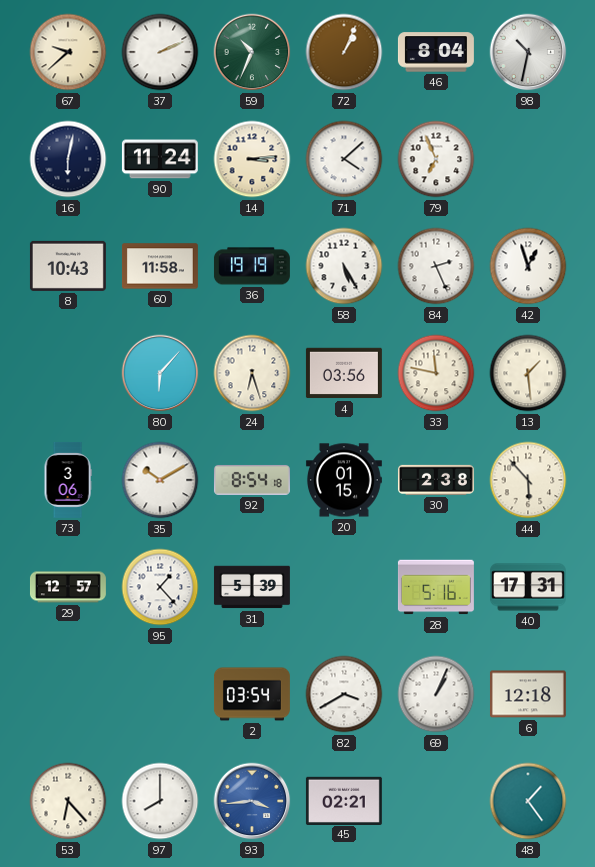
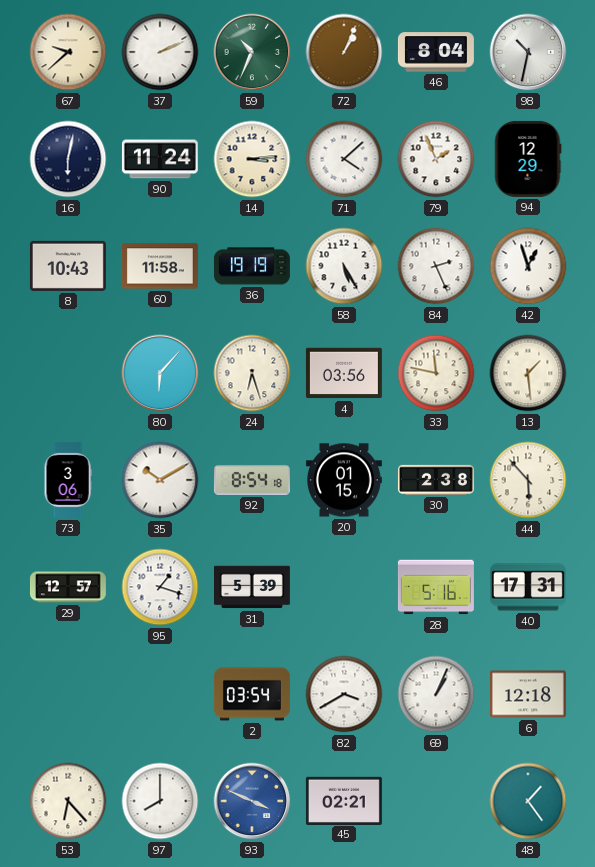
79: 6:56 -> 1:56
94: none -> 12:29
95: 1:23 -> 1:18
93: 3:44 -> 3:49
